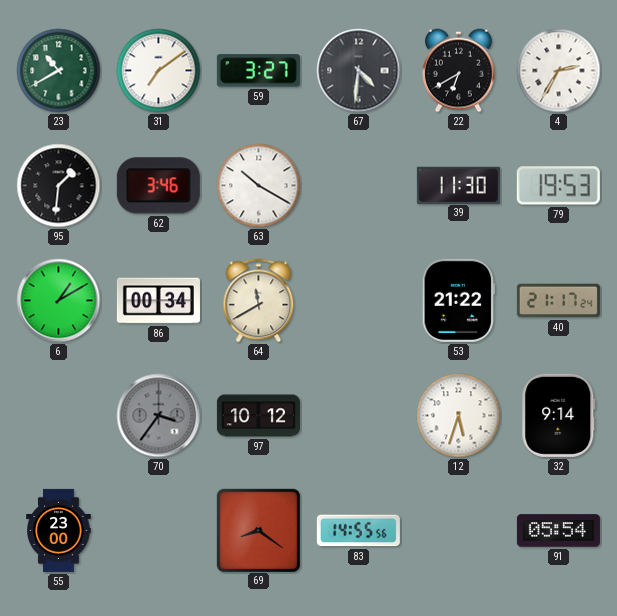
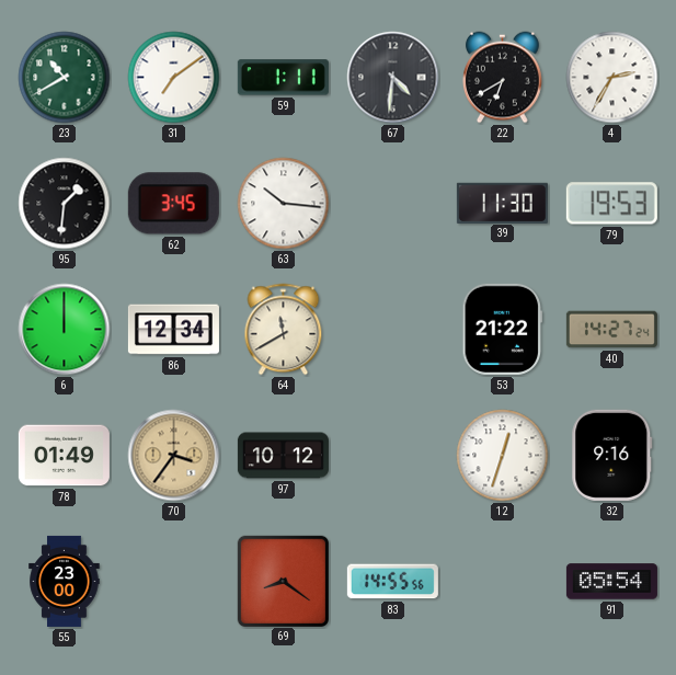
59: 3:27 -> 1:11
62: 3:46 -> 3:45
63: 10:20 -> 10:16
6: 1:10 -> 12:00
86: 00:34 -> 12:34
40: 21:17 -> 14:27
78: none -> 01:49
70 dial: grey -> champagne
12: 5:33 -> 12:33
32: 9:14 -> 9:16
